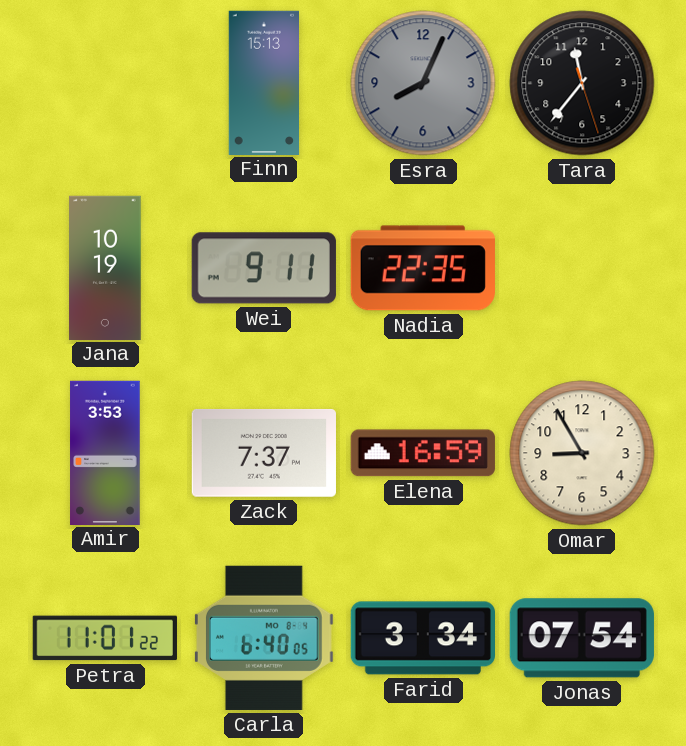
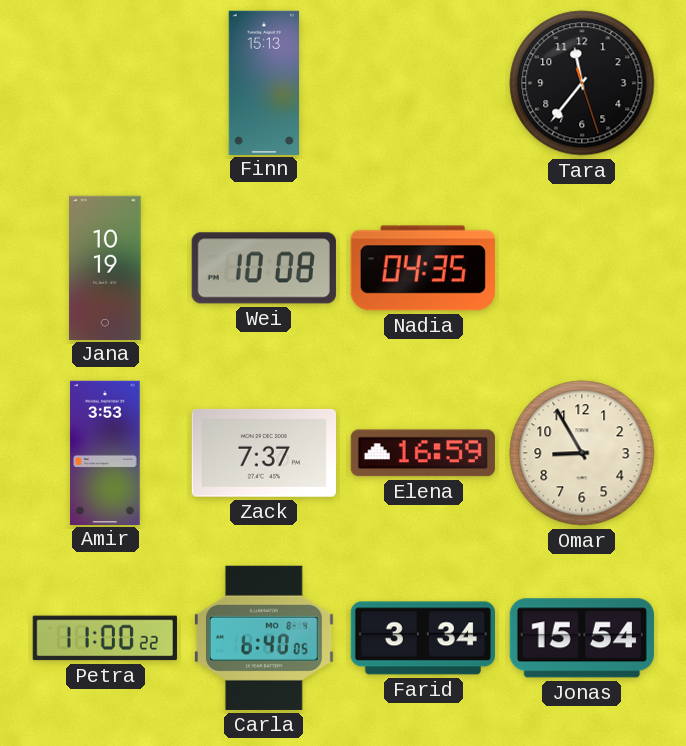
Esra: 8:04 -> none
Wei: 9:11 -> 10:08
Nadia: 22:35 -> 04:35
Petra: 11:01 -> 11:00
Jonas: 07:54 -> 15:54
